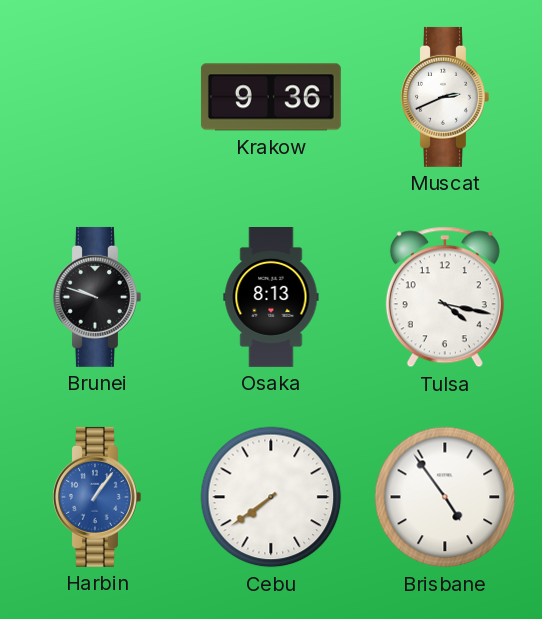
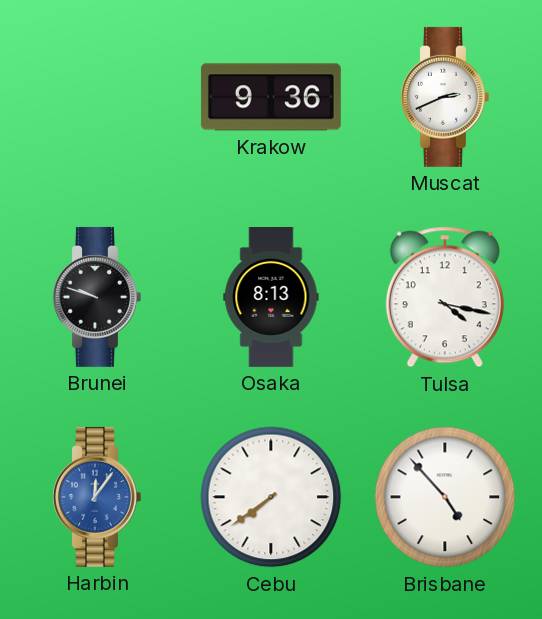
Harbin: 1:06 -> 12:06
Brisbane: 4:54 -> 4:53
